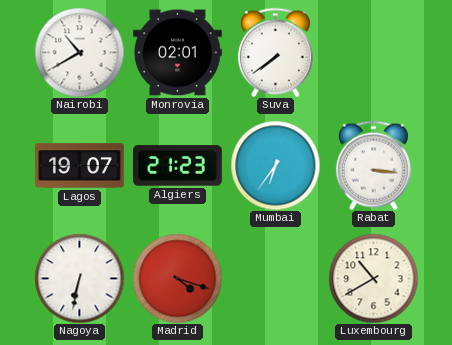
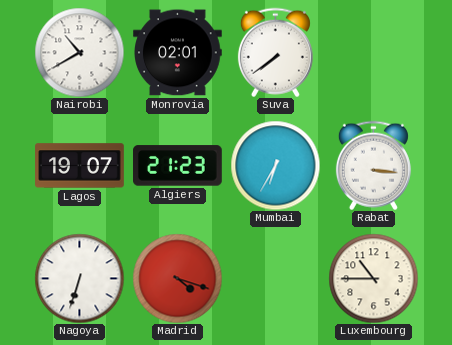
Mumbai: 6:36 -> 6:35
Nagoya: 6:32 -> 6:33
Luxembourg: 10:40 -> 10:45
